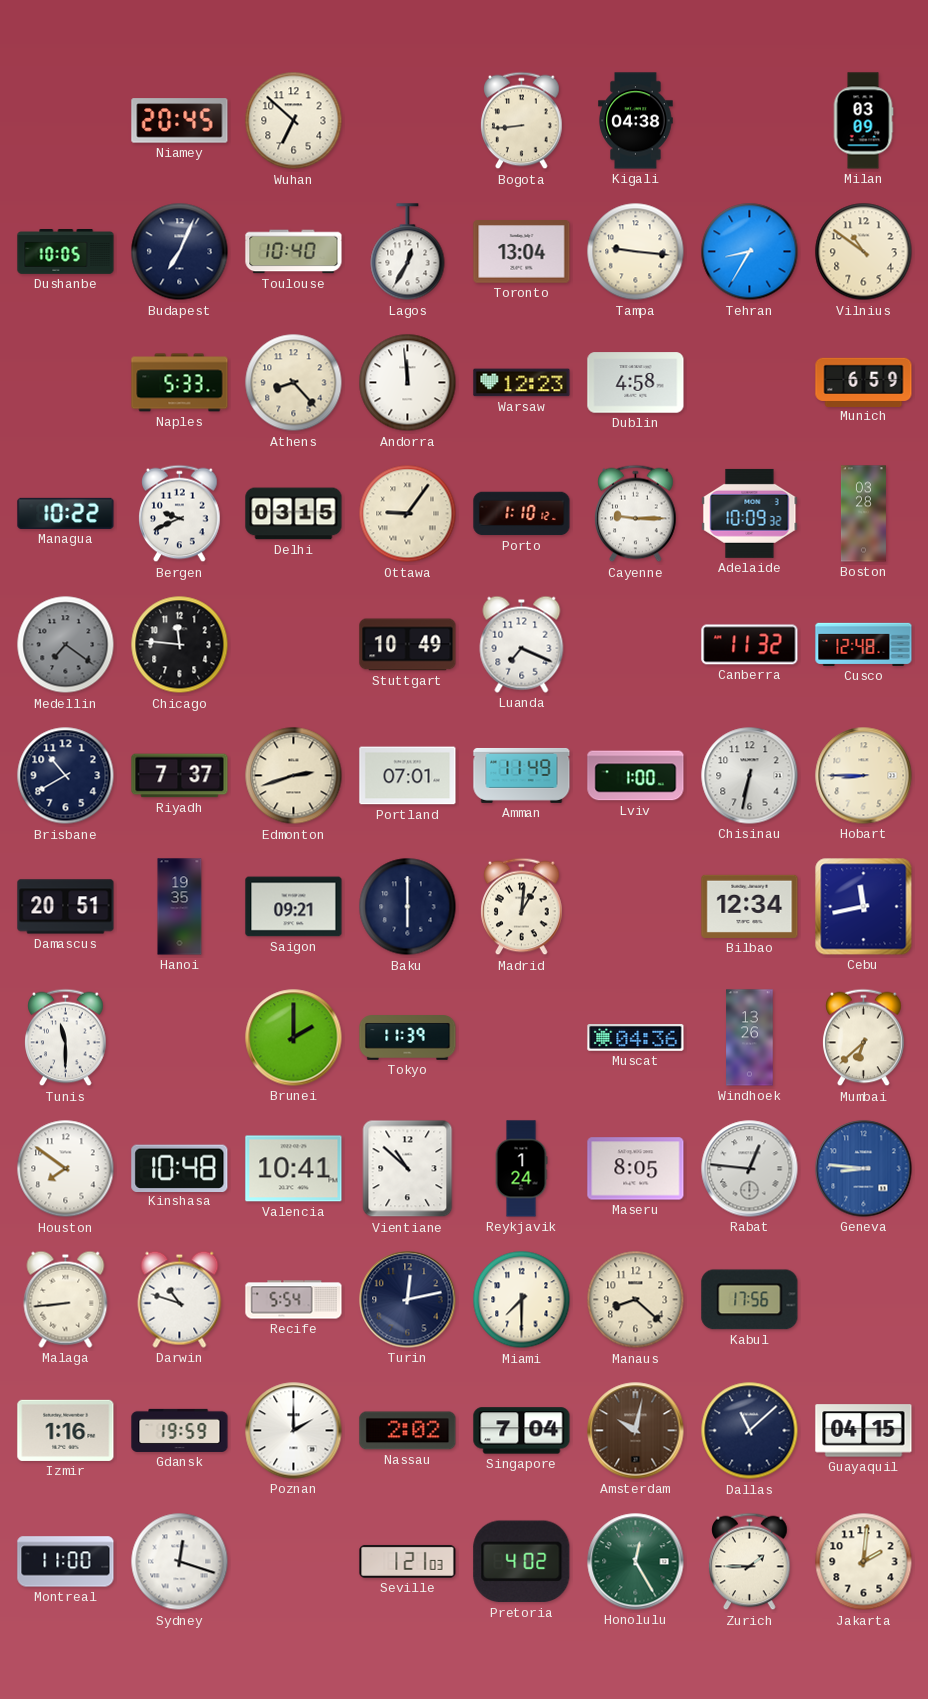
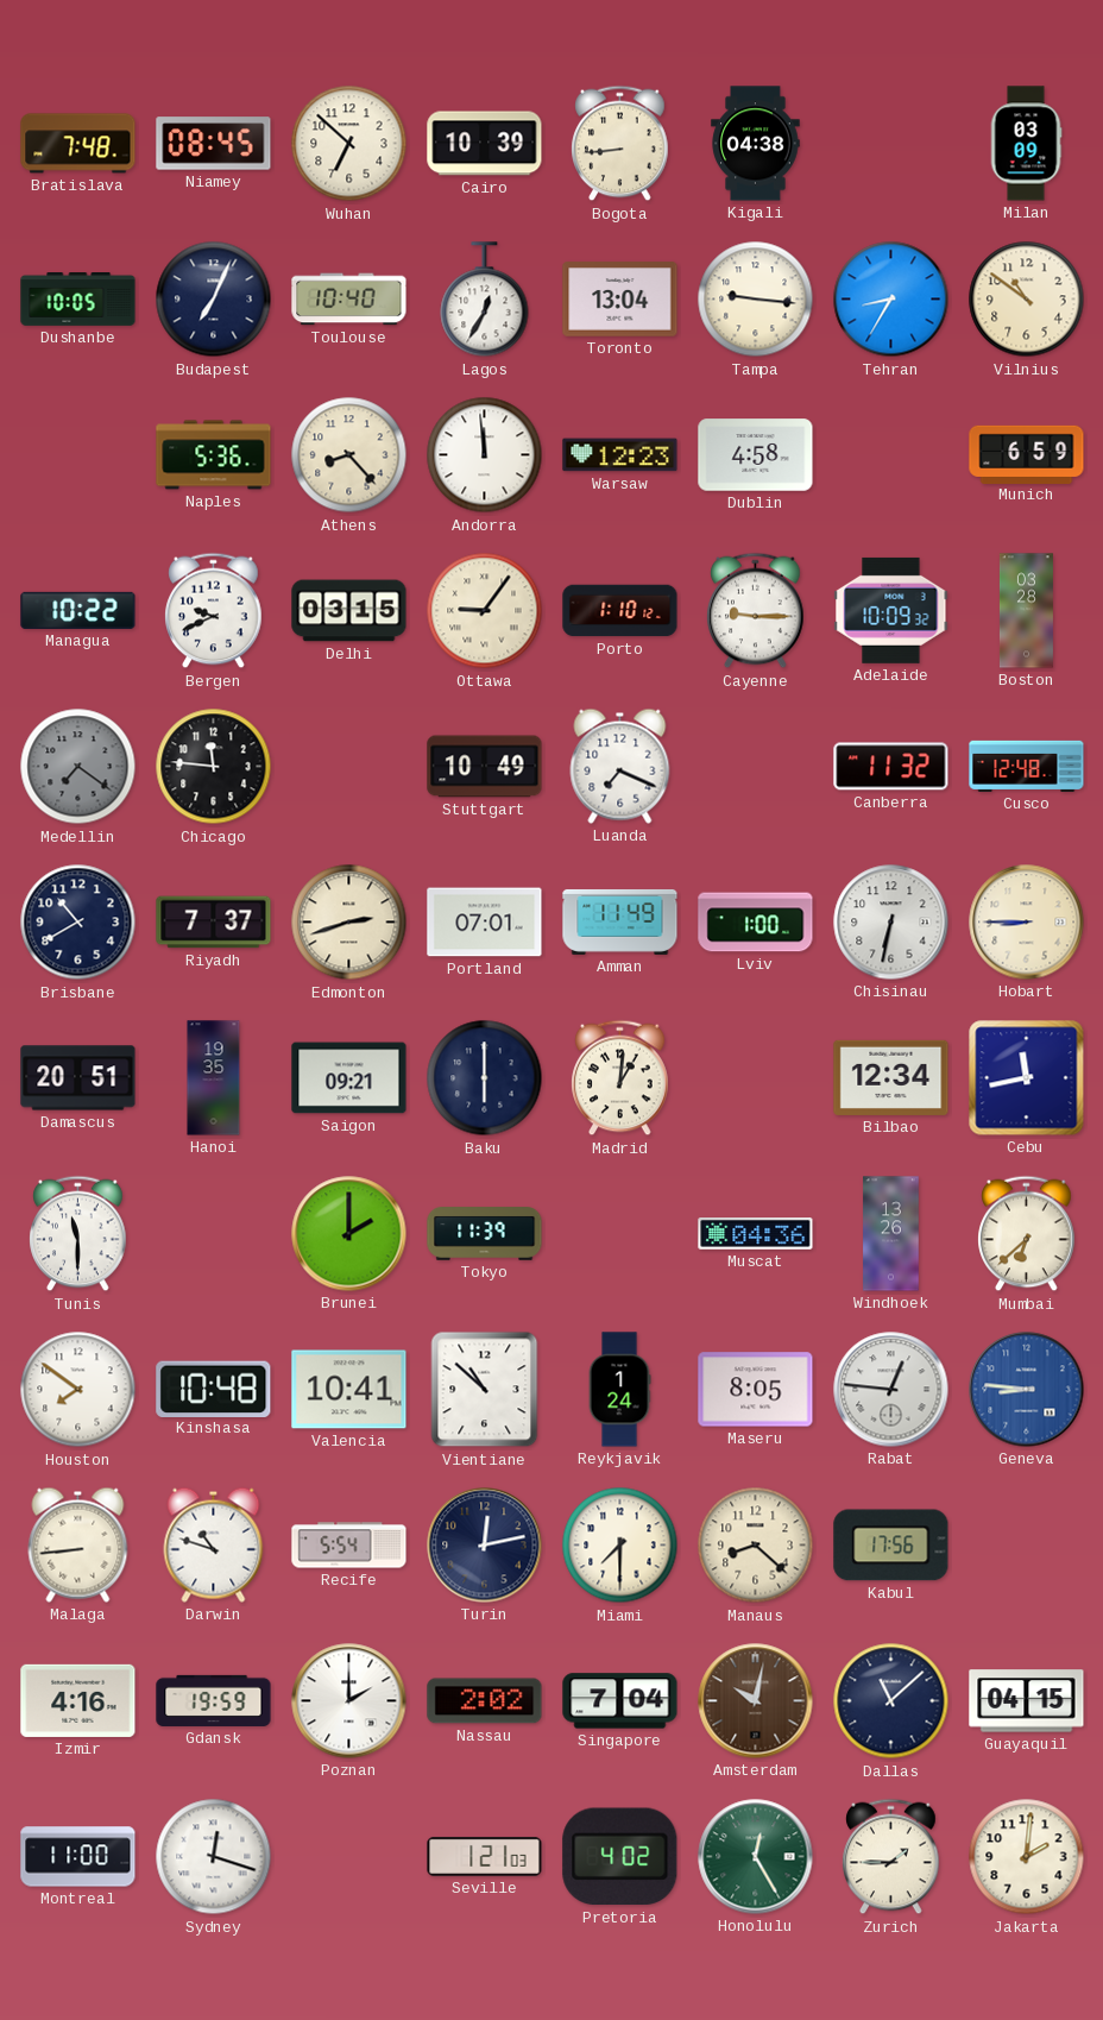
Bratislava: none -> 7:48
Niamey: 20:45 -> 08:45
Cairo: none -> 10:39
Naples: 5:33 -> 5:36
Izmir: 1:16 -> 4:16
